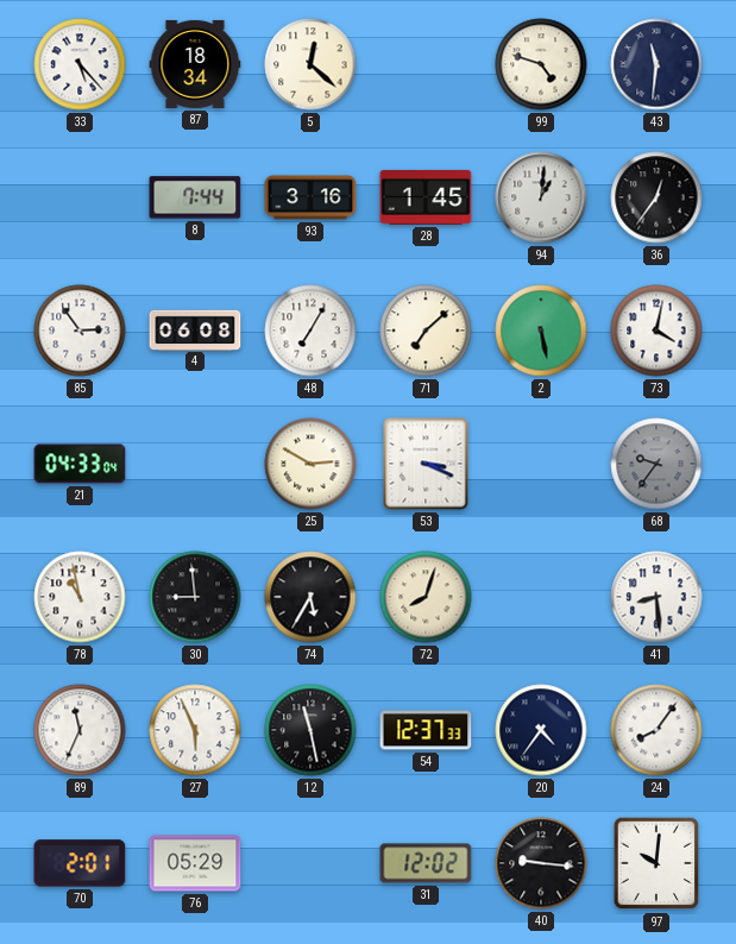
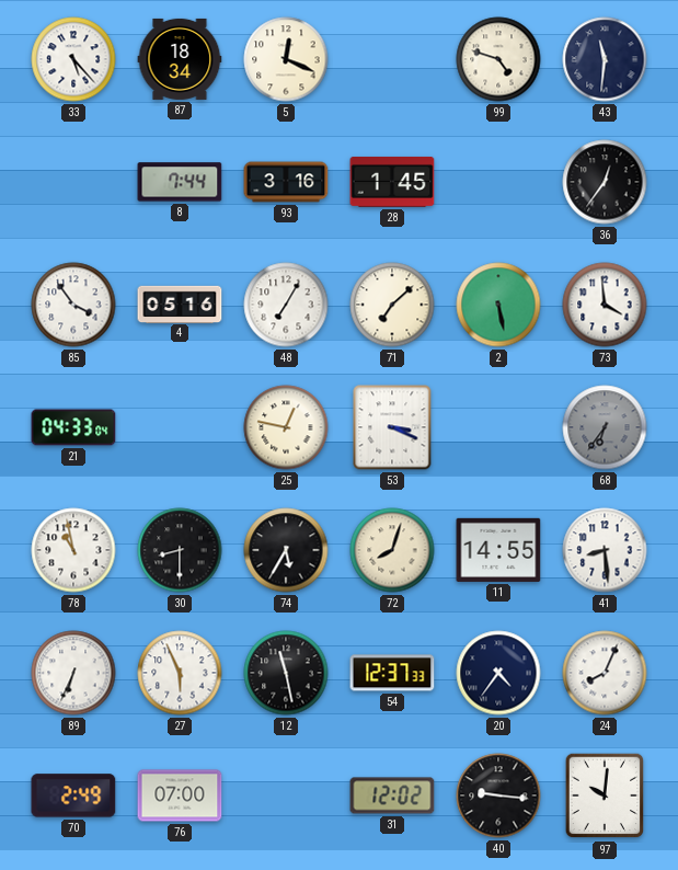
5: 12:22 -> 12:19
94: 1:01 -> none
85: 2:54 -> 3:54
4: 06:08 -> 05:16
73: 4:02 -> 3:59
25: 2:50 -> 12:47
68: 9:36 -> 6:36
30: 8:59 -> 8:30
11: none -> 14:55
89: 11:34 -> 6:34
24: 8:06 -> 8:04
70: 2:01 -> 2:49
76: 05:29 -> 07:00
